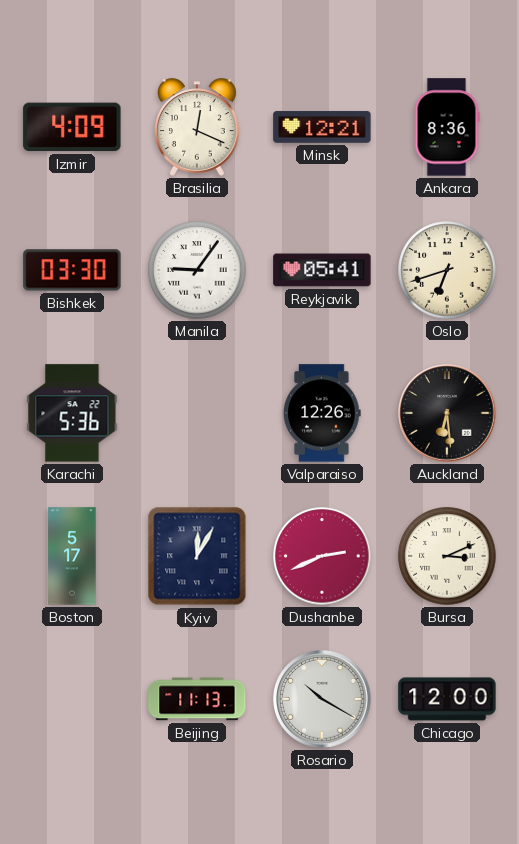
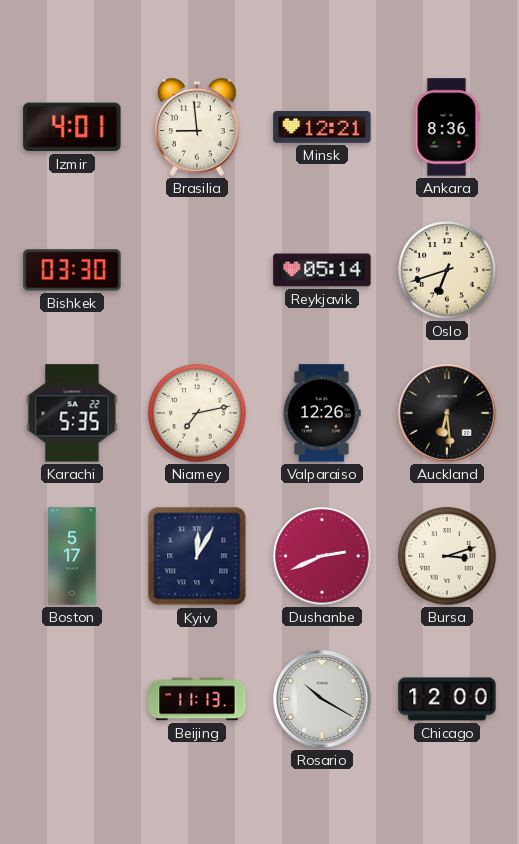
Izmir: 4:09 -> 4:01
Brasilia: 12:19 -> 8:59
Manila: 9:06 -> none
Reykjavik: 05:41 -> 05:14
Karachi: 5:36 -> 5:35
Niamey: none -> 7:13
Bursa: 3:11 -> 3:12
